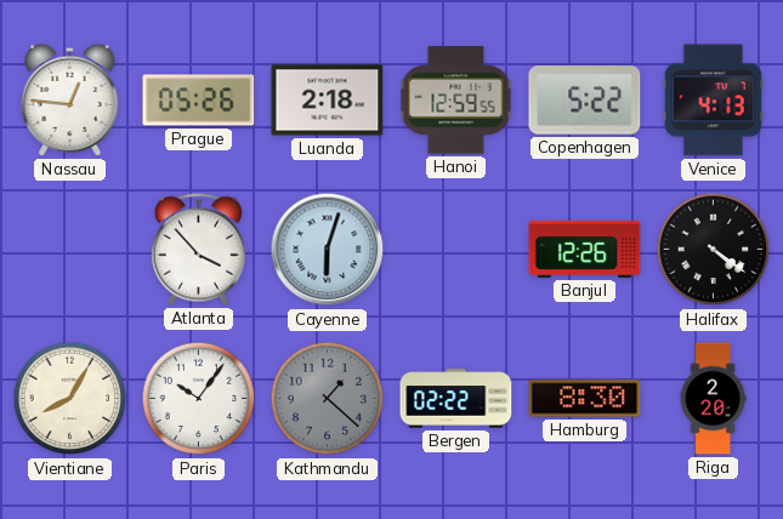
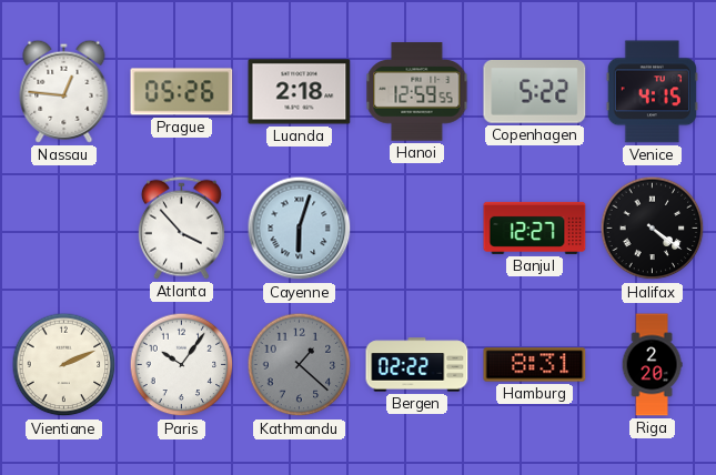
Venice: 4:13 -> 4:15
Banjul: 12:26 -> 12:27
Vientiane: 8:05 -> 2:11
Hamburg: 8:30 -> 8:31
